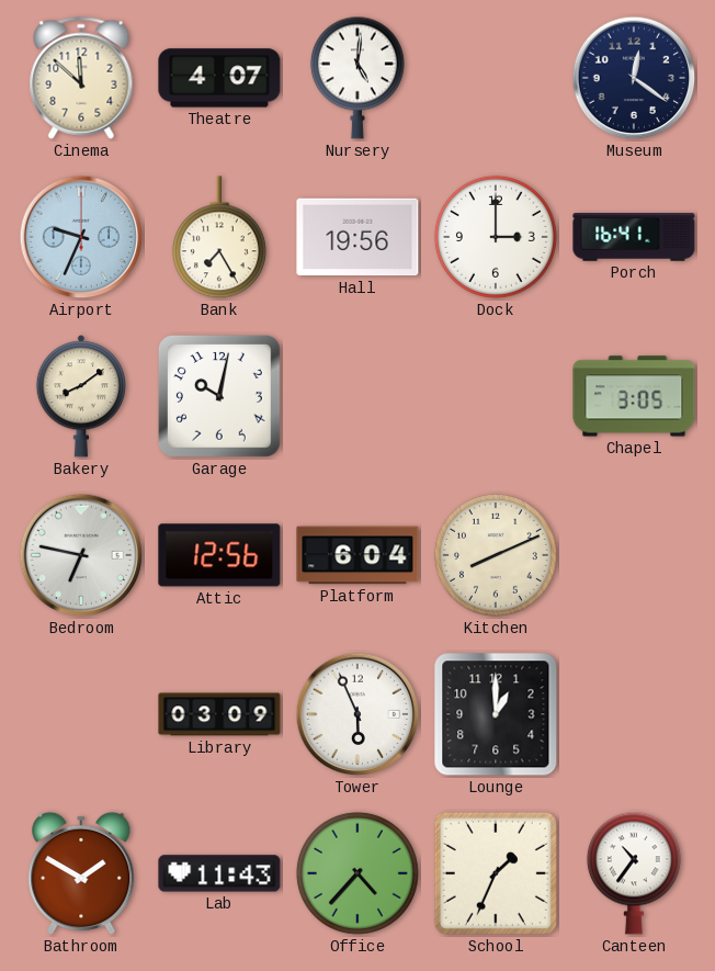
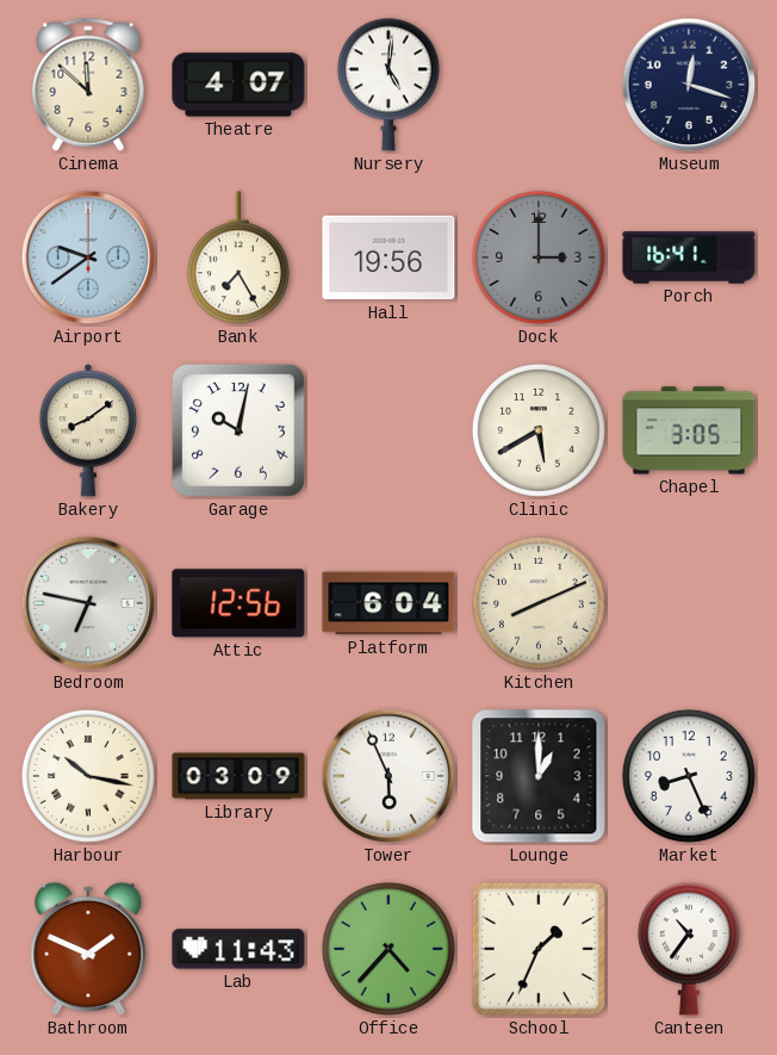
Museum: 12:21 -> 12:18
Airport: 9:34 -> 9:39
Dock dial: white -> grey
Clinic: none -> 5:40
Harbour: none -> 10:17
Market: none -> 8:26
Bathroom: 1:50 -> 1:49
